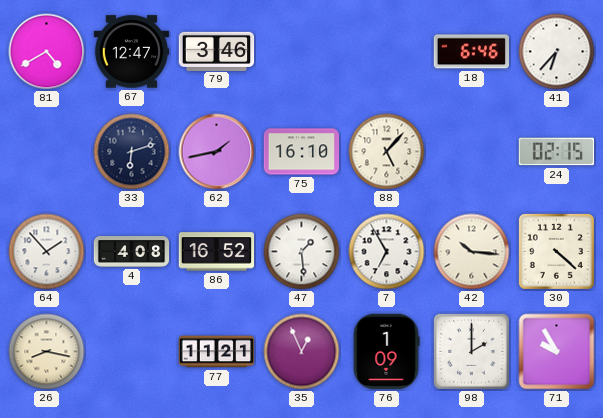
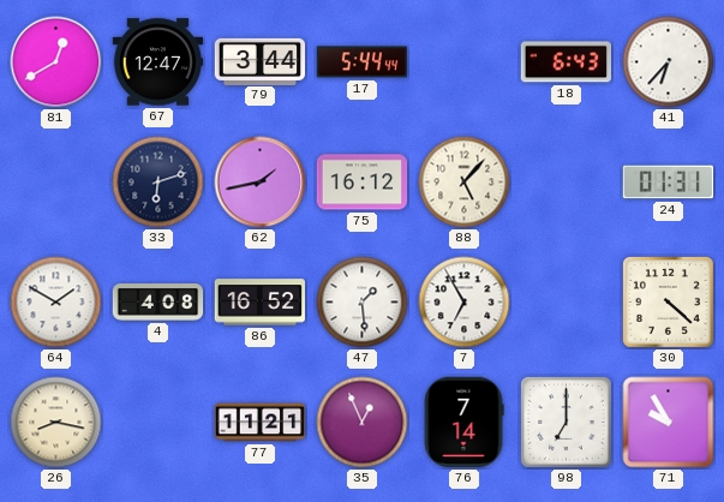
81: 4:40 -> 12:40
79: 3:46 -> 3:44
17: none -> 5:44
18: 6:46 -> 6:43
75: 16:10 -> 16:12
24: 02:15 -> 01:31
64: 1:53 -> 1:50
42: 10:16 -> none
76: 1:09 -> 7:14
98: 2:00 -> 7:00
